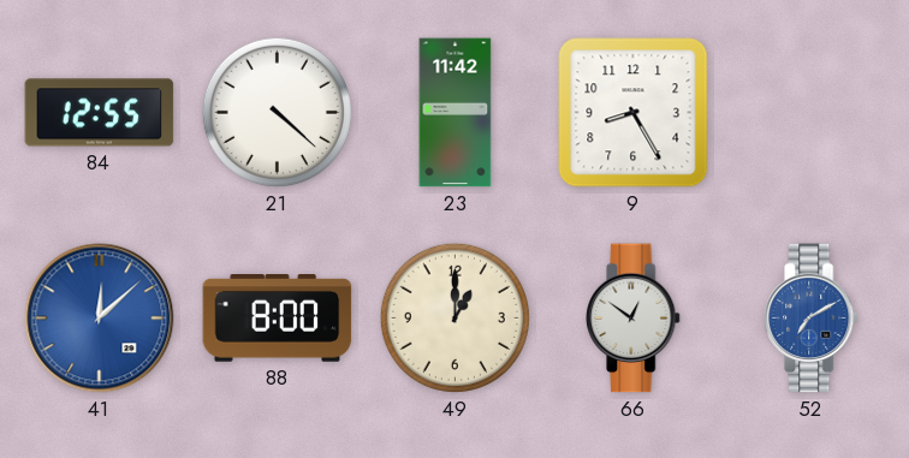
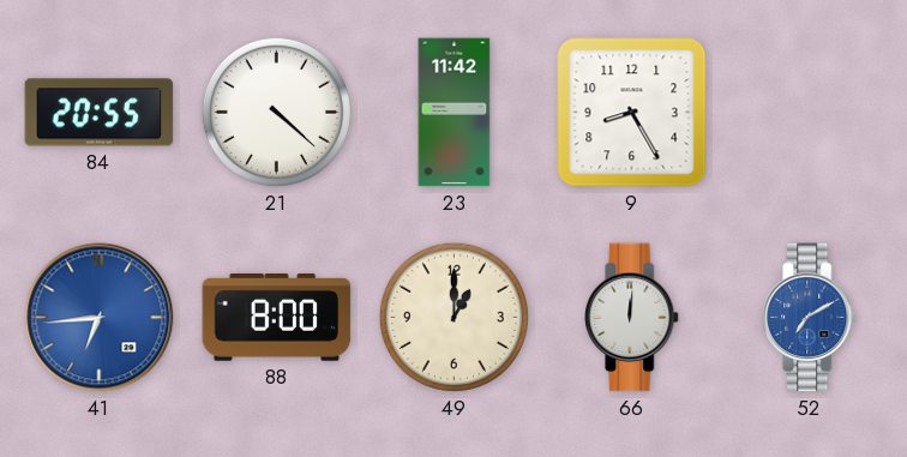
84: 12:55 -> 20:55
41: 12:08 -> 6:44
66: 12:51 -> 12:01
